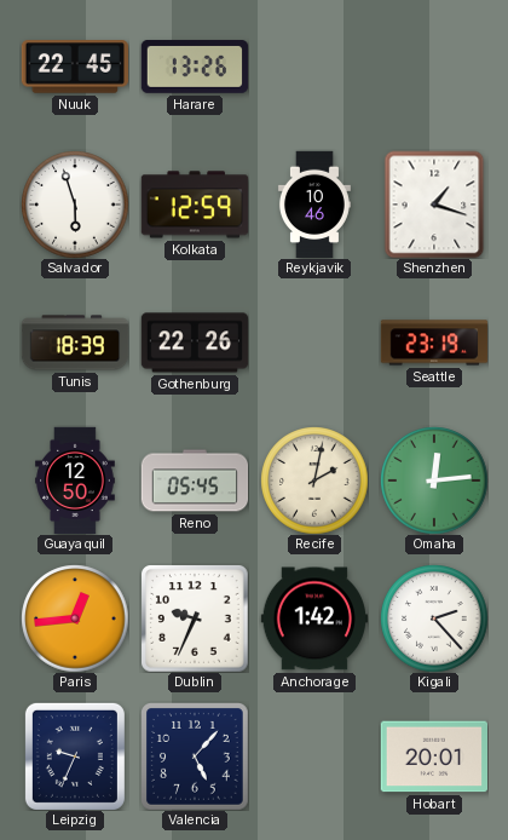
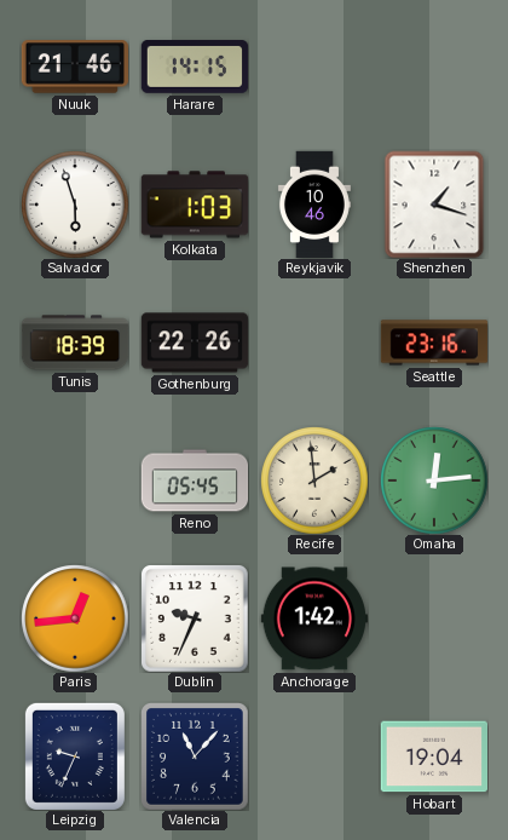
Nuuk: 22:45 -> 21:46
Harare: 13:26 -> 14:15
Kolkata: 12:59 -> 1:03
Seattle: 23:19 -> 23:16
Guayaquil: 12:50 -> none
Recife: 2:02 -> 1:59
Kigali: 2:23 -> none
Valencia: 5:07 -> 11:07
Hobart: 20:01 -> 19:04
